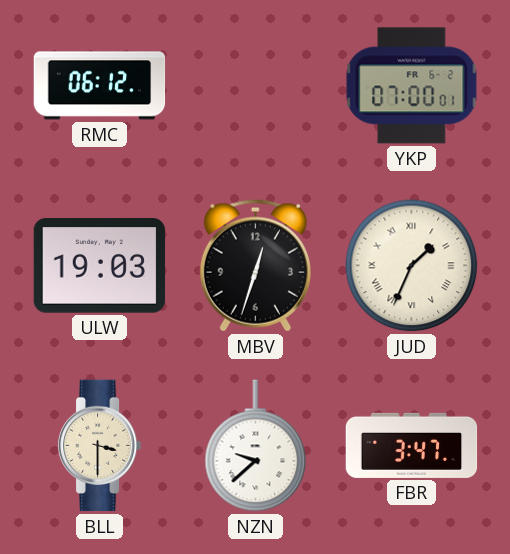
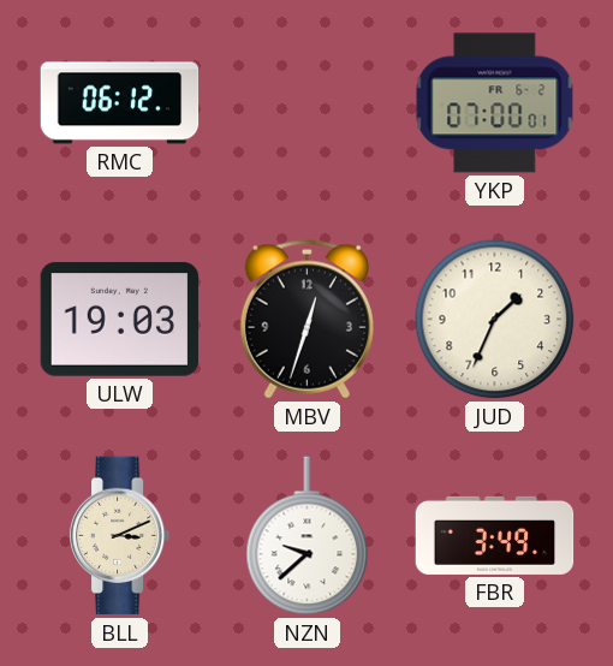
JUD numerals: Roman -> Arabic
BLL: 3:30 -> 3:11
FBR: 3:47 -> 3:49
